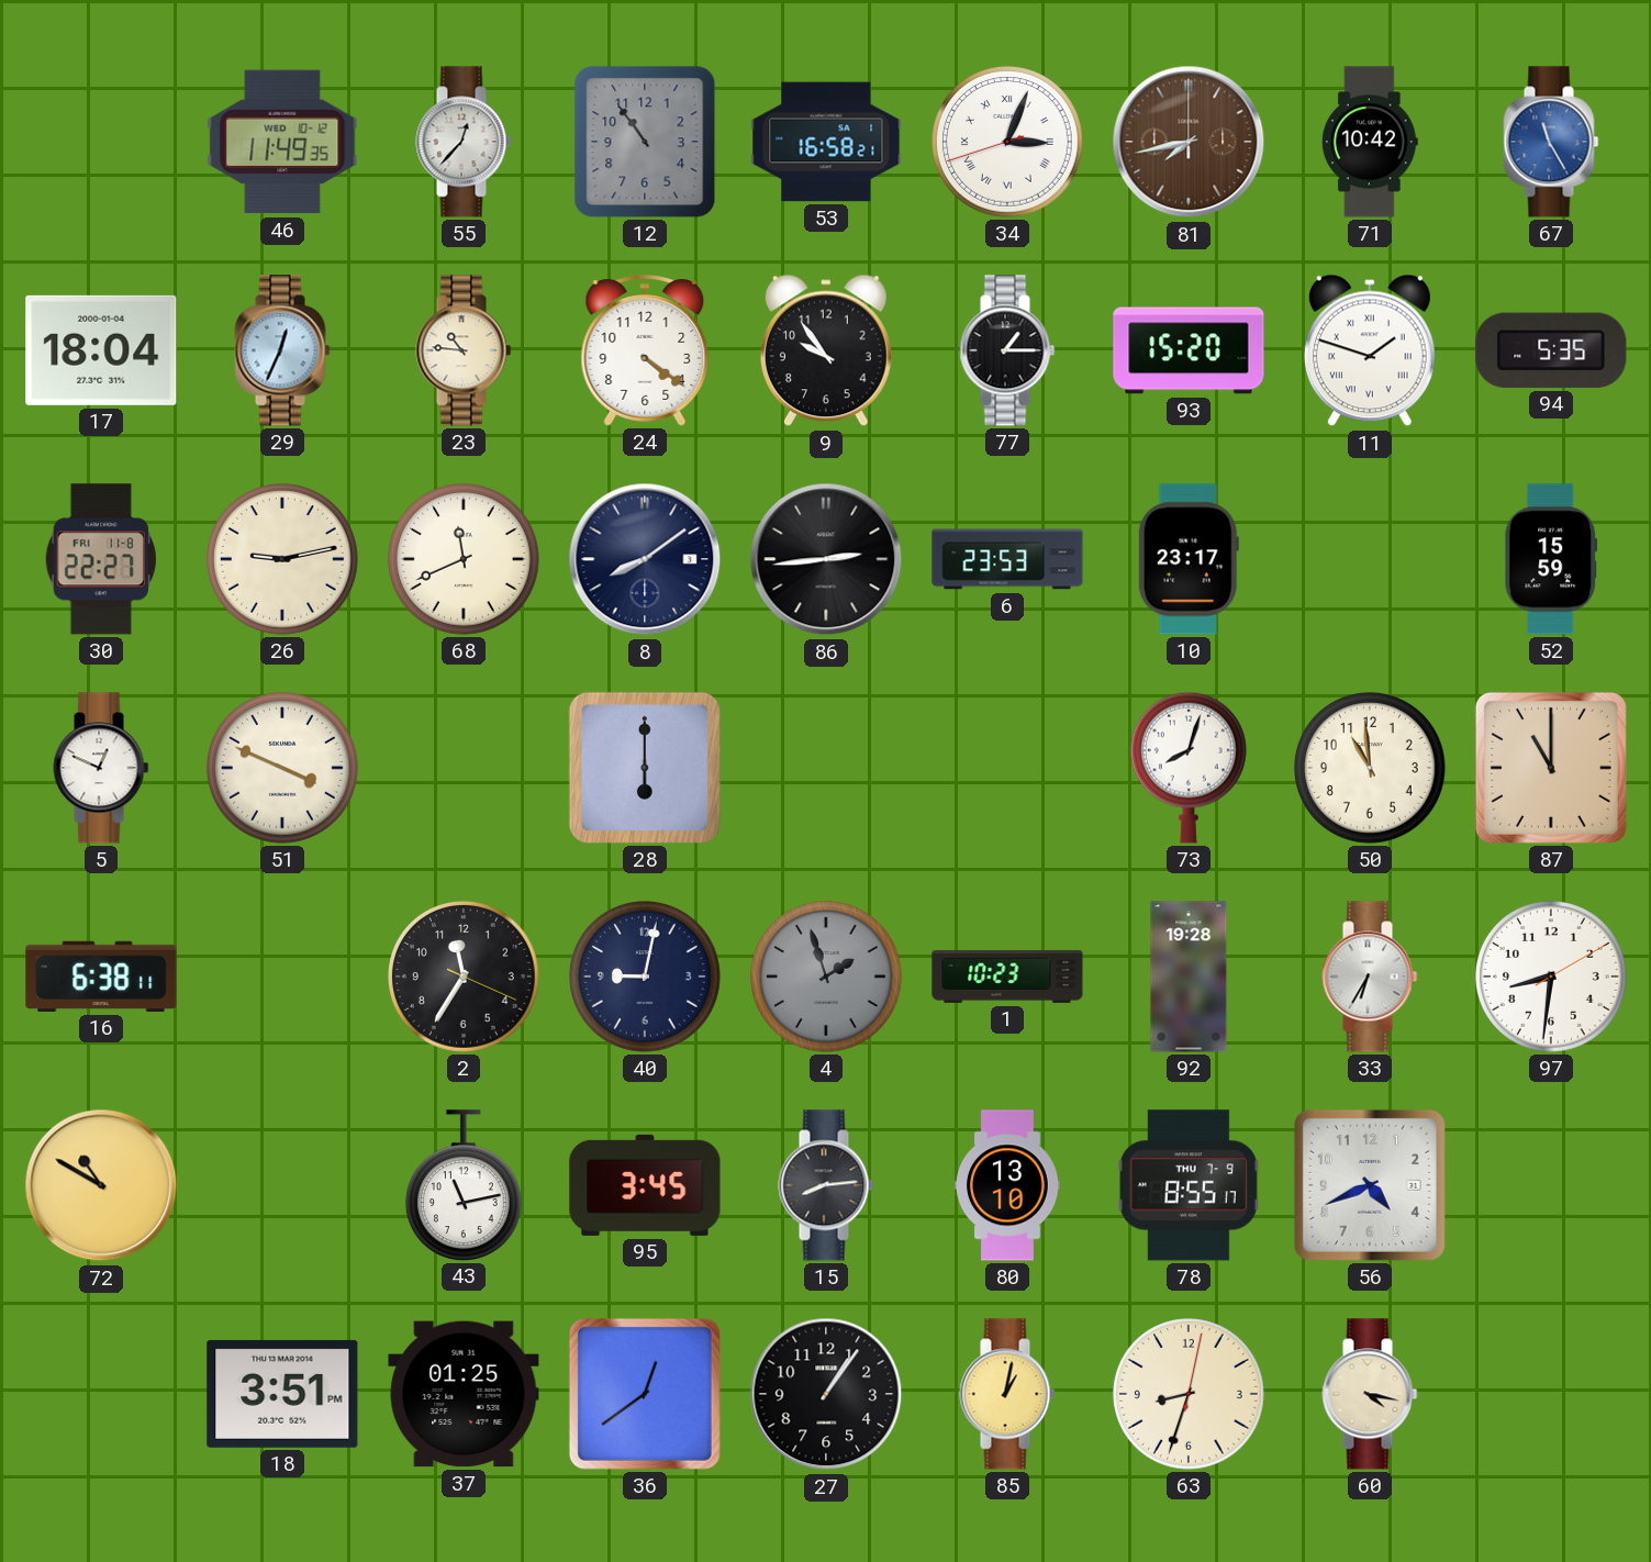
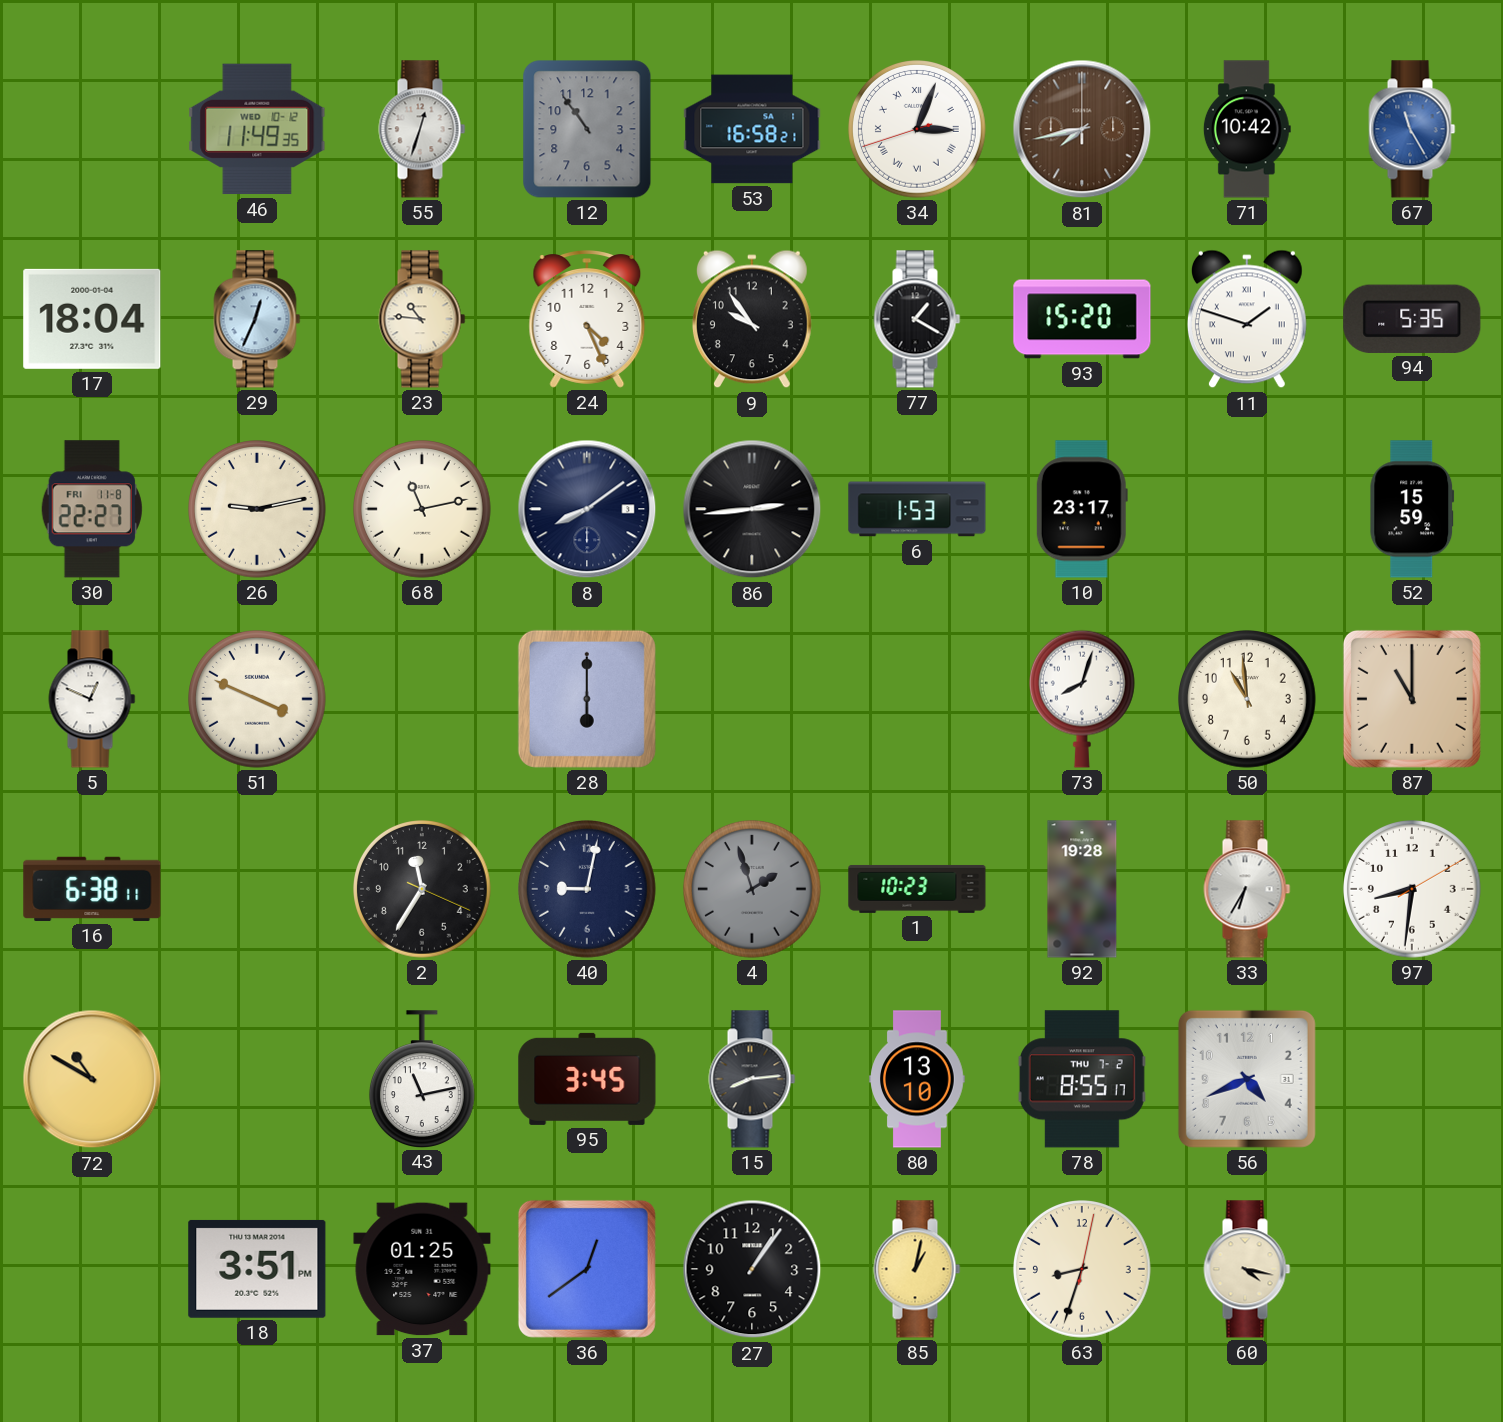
55: 12:37 -> 12:33
24: 4:21 -> 4:26
77: 1:15 -> 1:20
68: 11:41 -> 11:13
6: 23:53 -> 1:53
78 date: THU 7-9 -> THU 7-2
